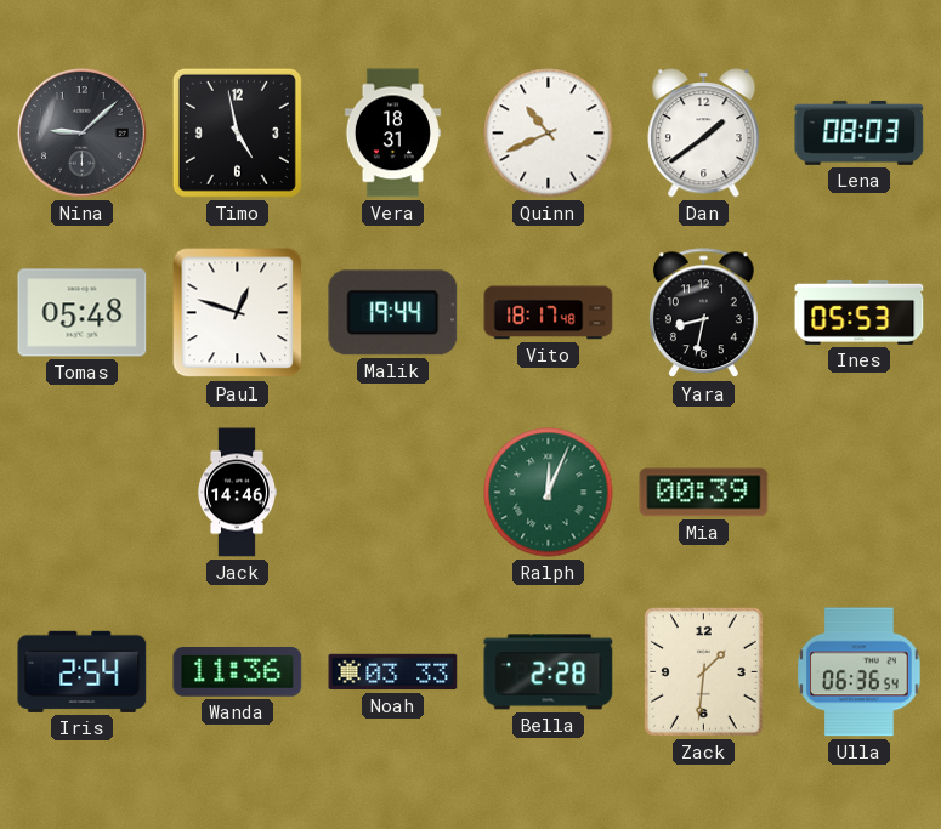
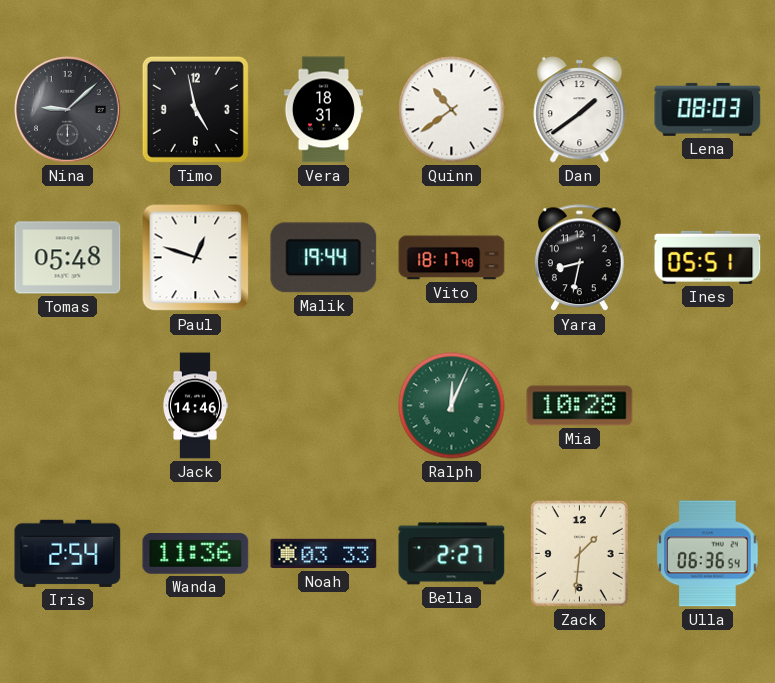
Quinn: 10:41 -> 10:39
Ines: 05:53 -> 05:51
Mia: 00:39 -> 10:28
Bella: 2:28 -> 2:27
